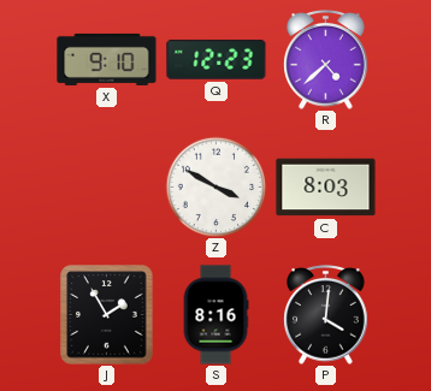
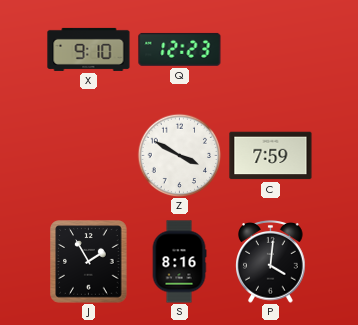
R: 4:38 -> none
C: 8:03 -> 7:59
